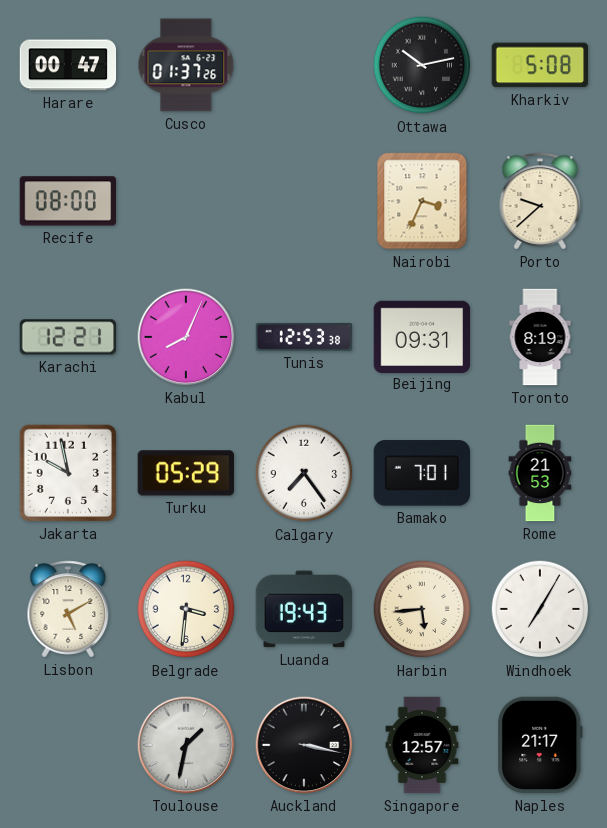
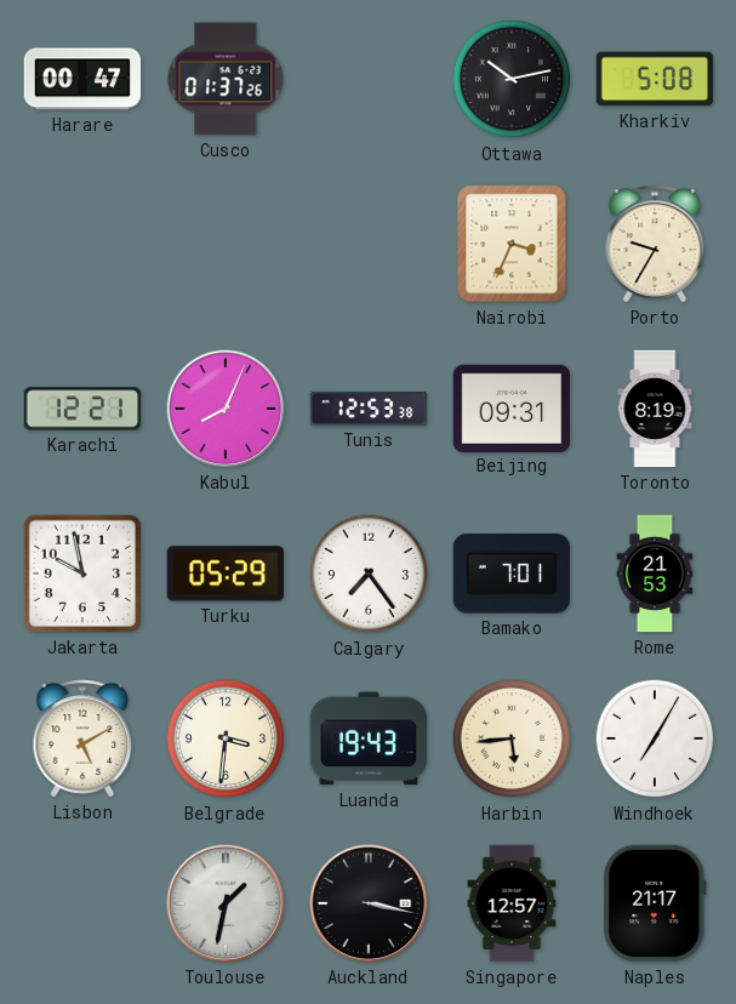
Recife: 08:00 -> none
Porto: 9:38 -> 9:35
